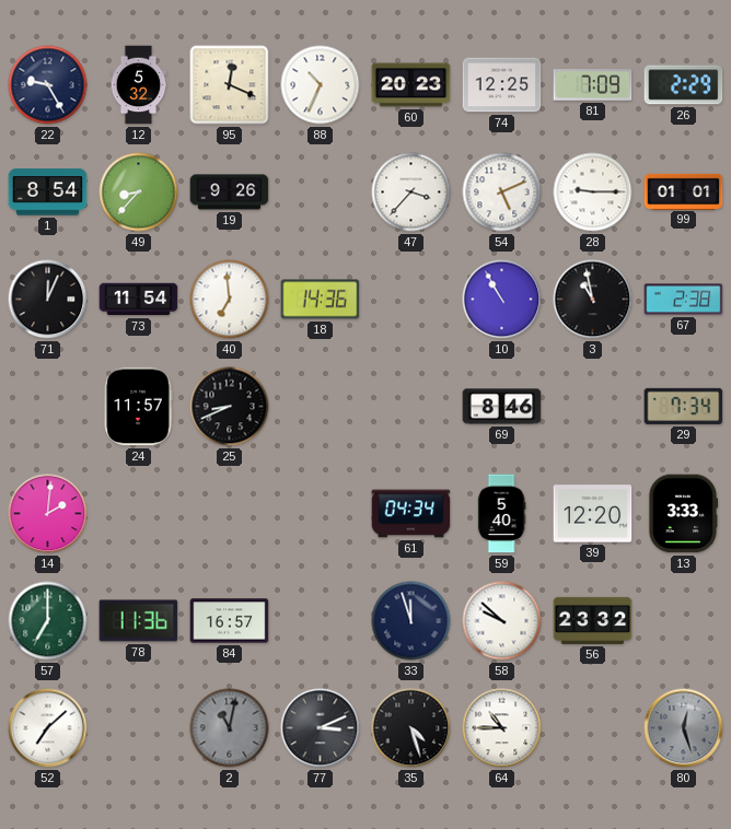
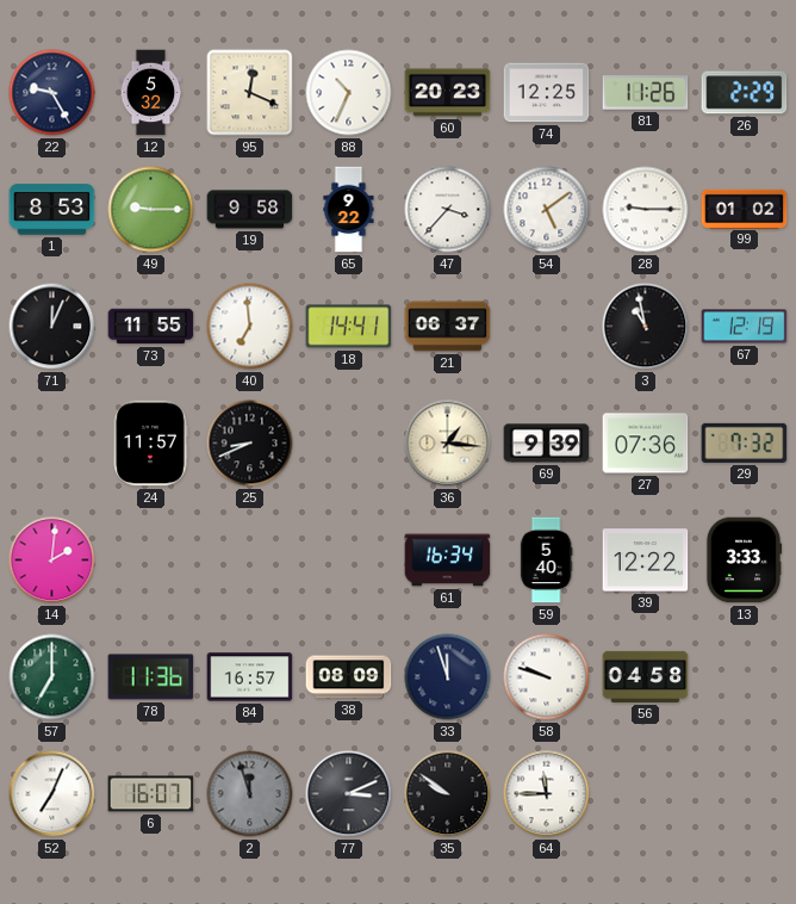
81: 7:09 -> 11:26
1: 8:54 -> 8:53
49: 8:37 -> 9:15
19: 9:26 -> 9:58
65: none -> 9:22
54: 5:11 -> 5:09
99: 01:01 -> 01:02
73: 11:54 -> 11:55
18: 14:36 -> 14:41
21: none -> 06:37
10: 10:55 -> none
67: 2:38 -> 12:19
36: none -> 1:16
69: 8:46 -> 9:39
27: none -> 07:36
29: 7:34 -> 7:32
61: 04:34 -> 16:34
39: 12:20 -> 12:22
38: none -> 08:09
58: 9:52 -> 9:48
56: 23:32 -> 04:58
52: 7:08 -> 7:04
6: none -> 16:07
2: 11:02 -> 11:57
35: 4:27 -> 9:51
64: 10:45 -> 11:45
80: 12:27 -> none
